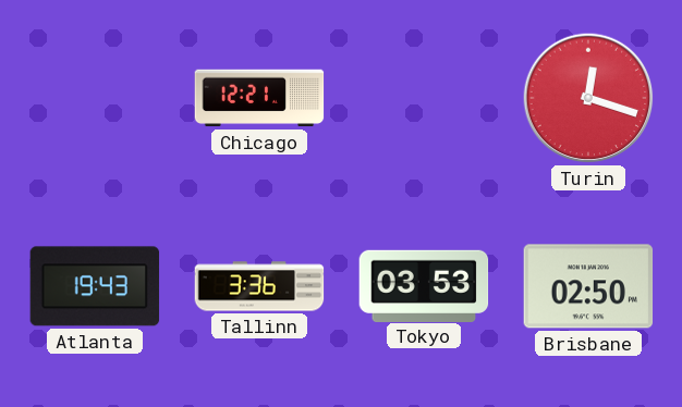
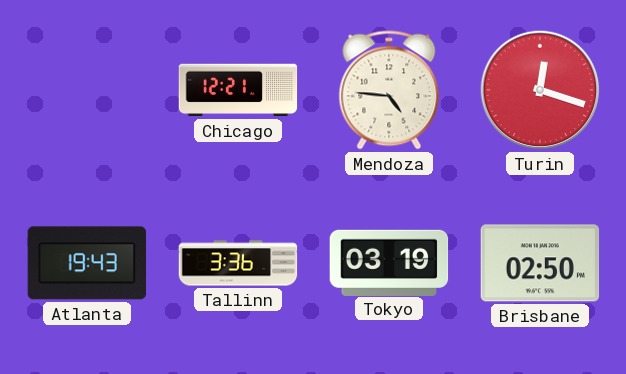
Mendoza: none -> 4:46
Tokyo: 03:53 -> 03:19
